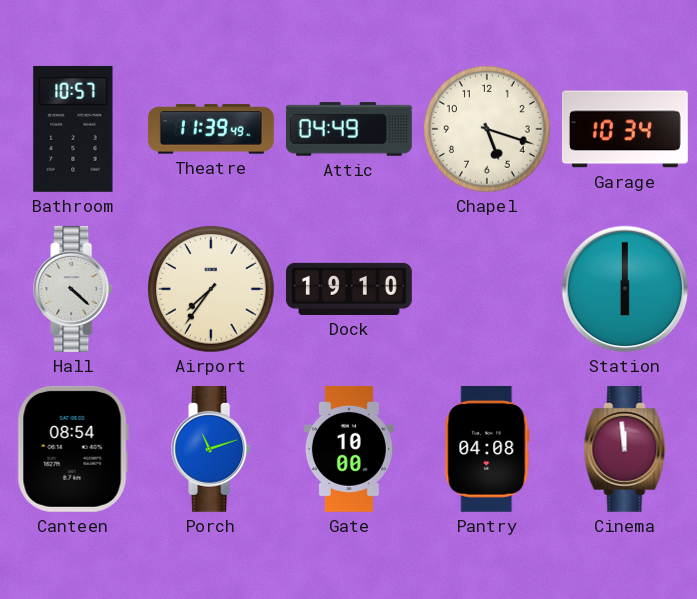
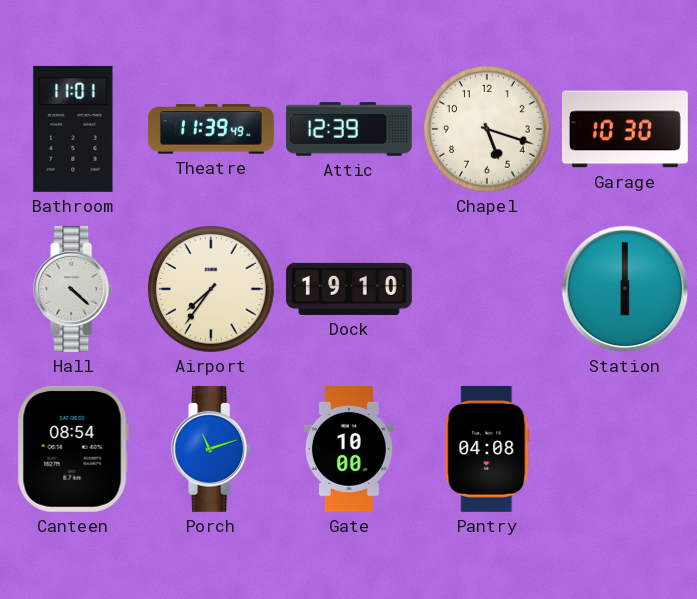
Bathroom: 10:57 -> 11:01
Attic: 04:49 -> 12:39
Garage: 10:34 -> 10:30
Cinema: 11:59 -> none
